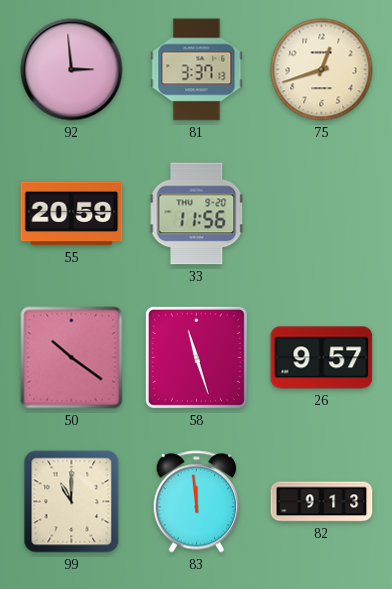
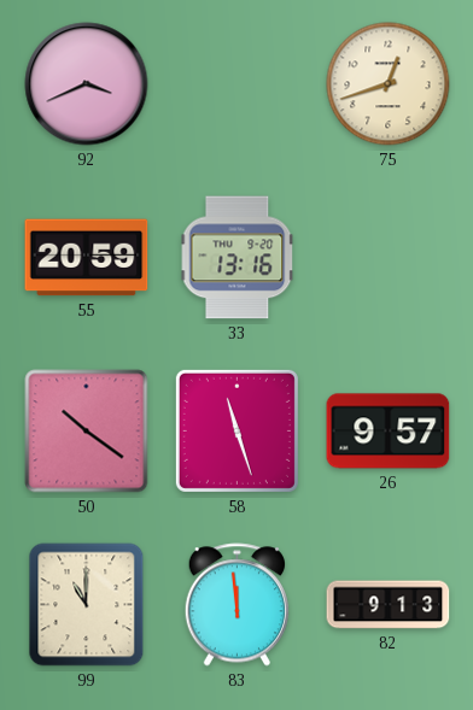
92: 2:59 -> 3:41
81: 3:37 -> none
33: 11:56 -> 13:16
